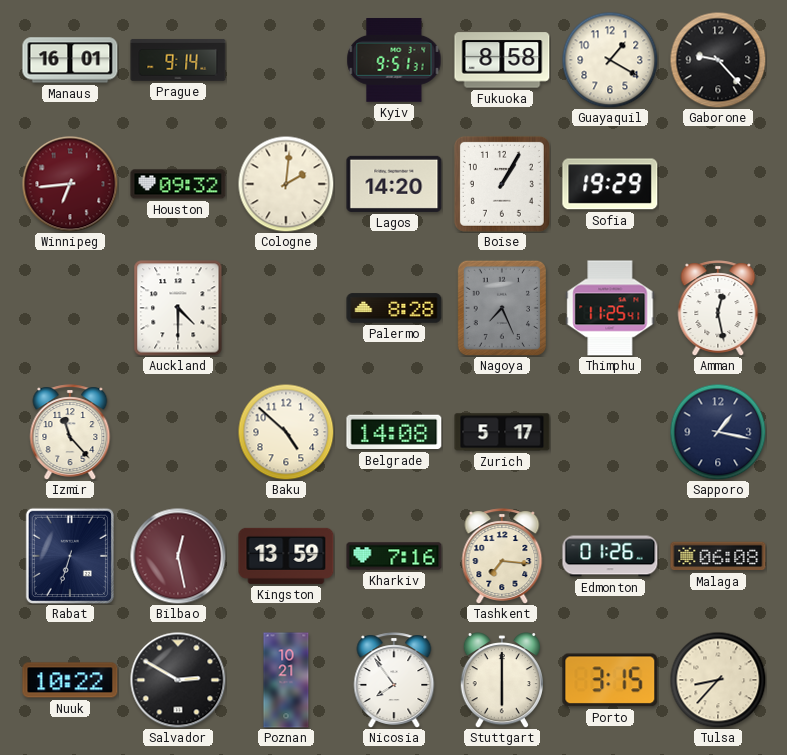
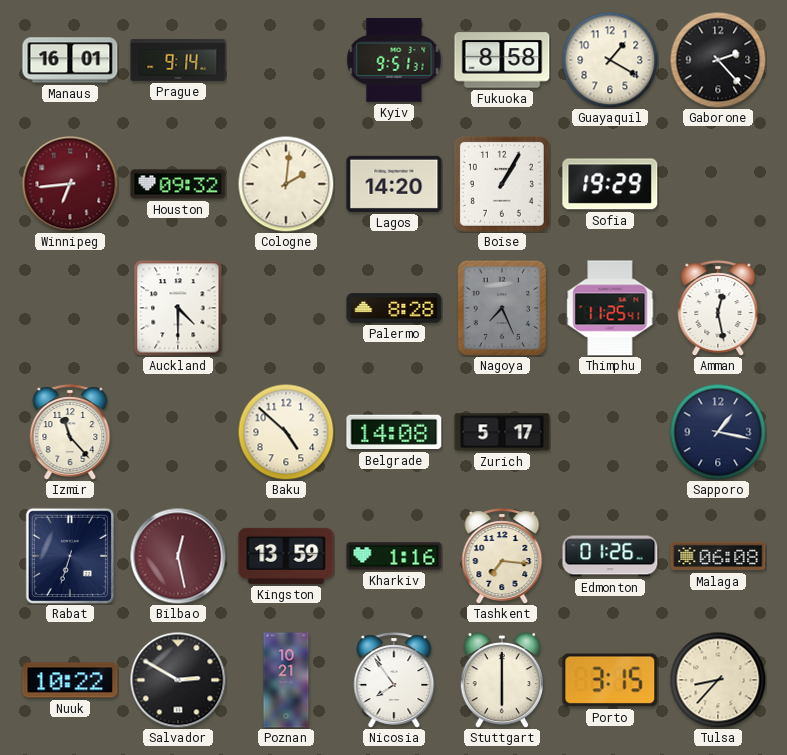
Gaborone: 9:23 -> 2:23
Kharkiv: 7:16 -> 1:16
